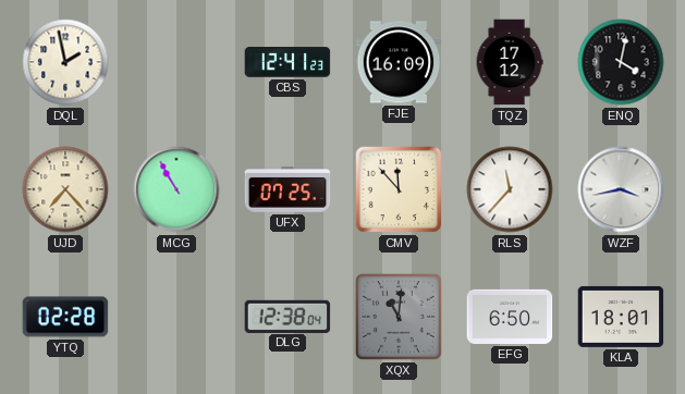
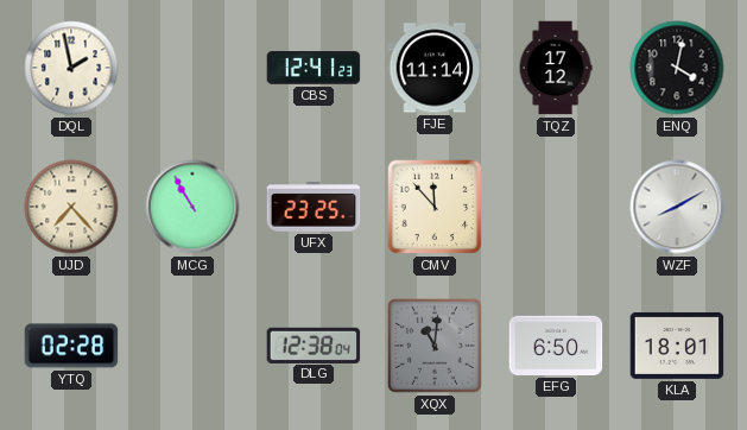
FJE: 16:09 -> 11:14
UFX: 07:25 -> 23:25
RLS: 11:37 -> none
WZF: 3:43 -> 8:10
